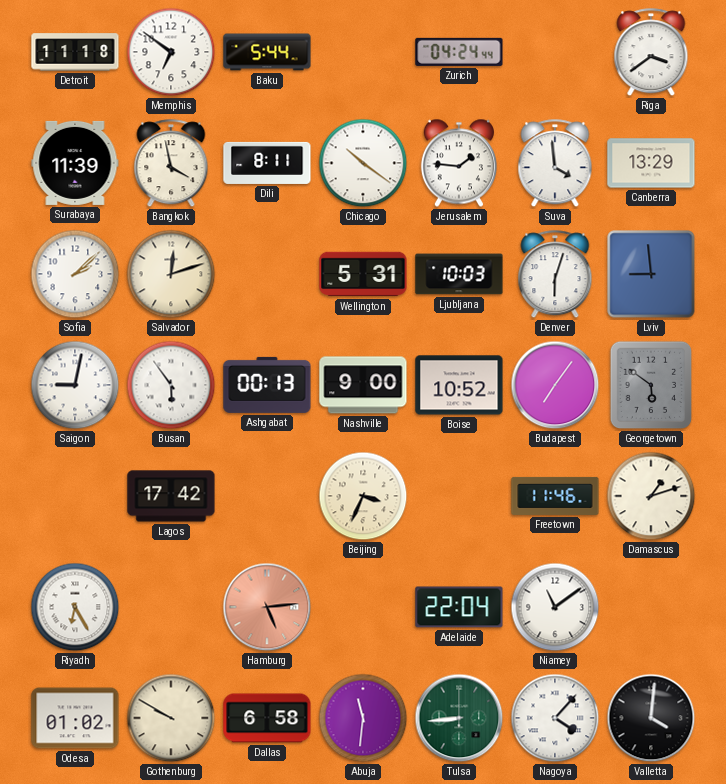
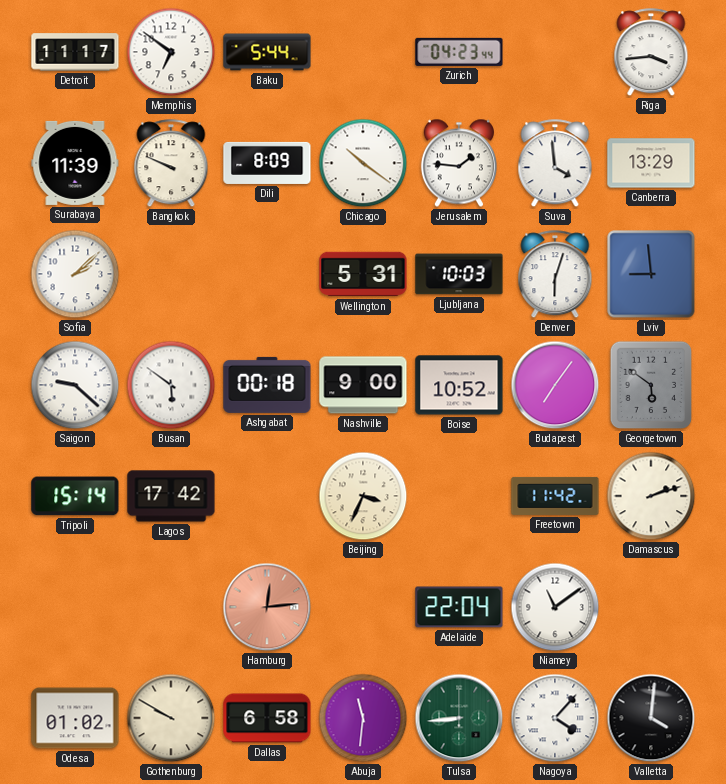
Detroit: 11:18 -> 11:17
Zurich: 04:24 -> 04:23
Riga: 3:39 -> 3:44
Bangkok: 3:58 -> 9:49
Dili: 8:11 -> 8:09
Salvador: 12:12 -> none
Saigon: 9:02 -> 9:22
Busan: 5:54 -> 5:51
Ashgabat: 00:13 -> 00:18
Tripoli: none -> 15:14
Freetown: 11:46 -> 11:42
Damascus: 1:12 -> 2:12
Riyadh: 6:25 -> none
Hamburg: 5:14 -> 12:14
